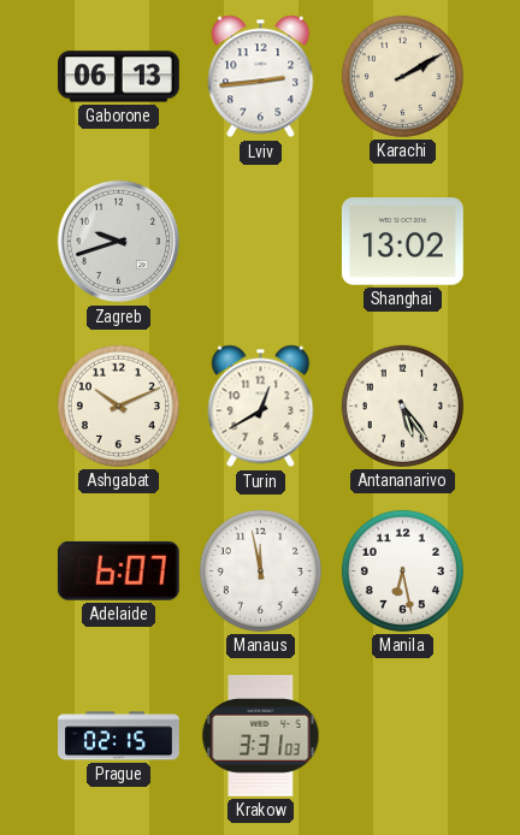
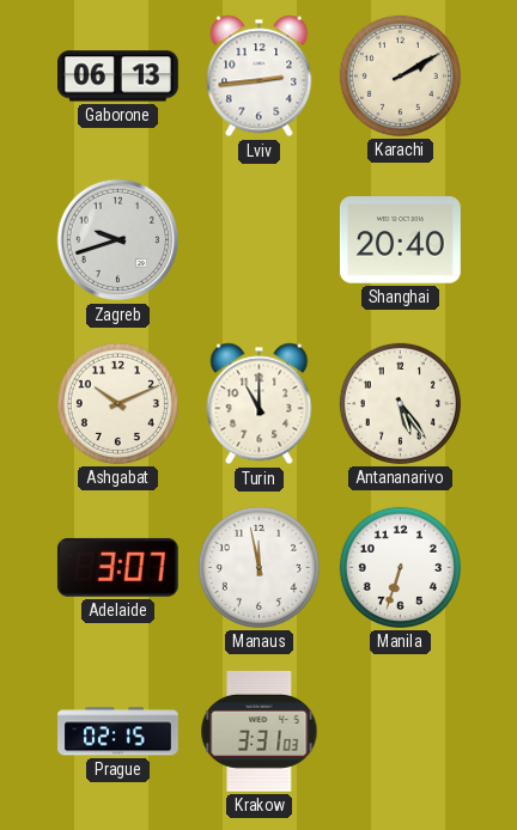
Shanghai: 13:02 -> 20:40
Turin: 12:40 -> 11:00
Adelaide: 6:07 -> 3:07
Manila: 6:28 -> 6:33
